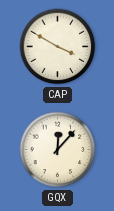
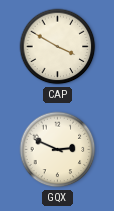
GQX: 12:07 -> 2:49
